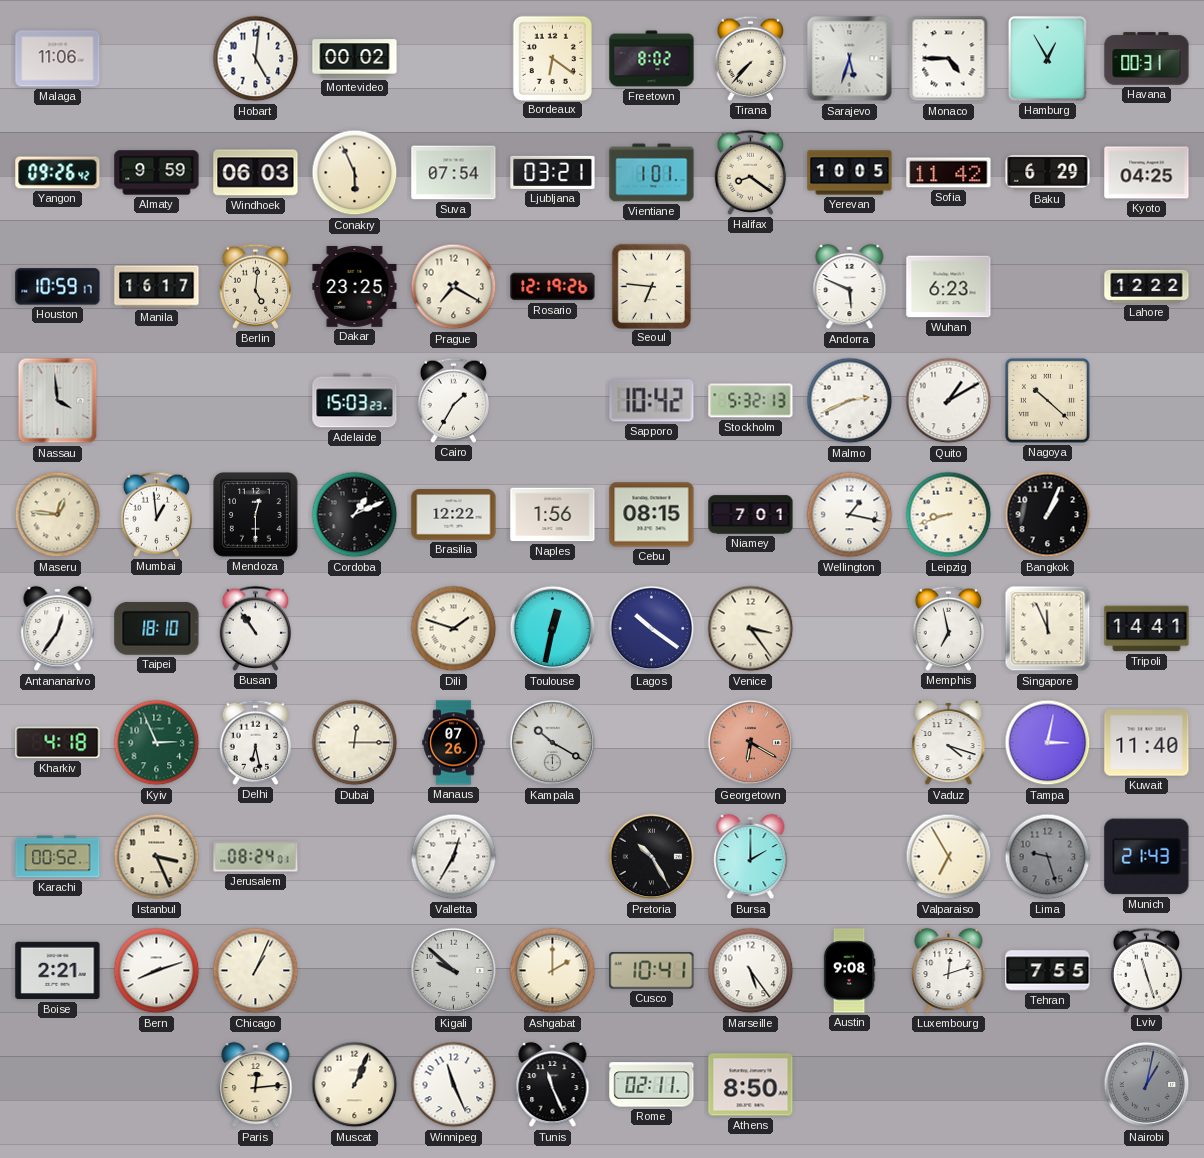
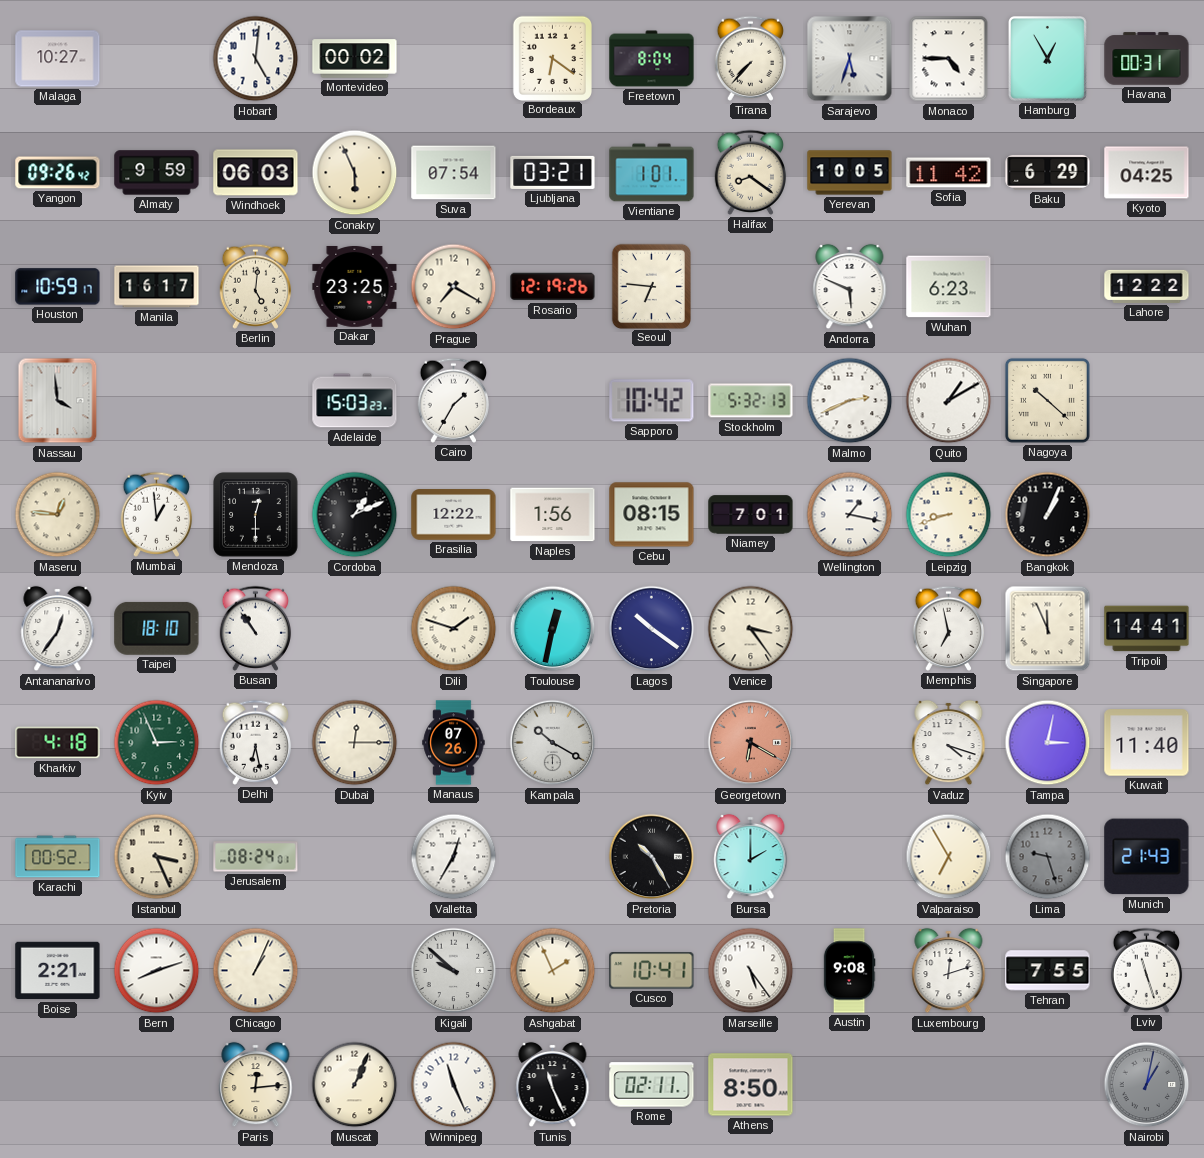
Malaga: 11:06 -> 10:27
Freetown: 8:02 -> 8:04
Ashgabat: 2:00 -> 1:56
